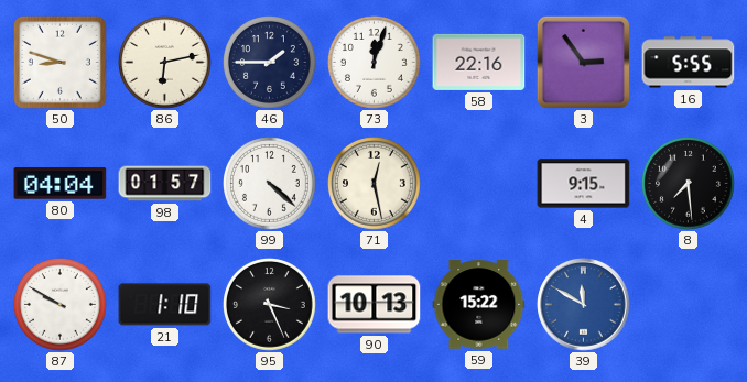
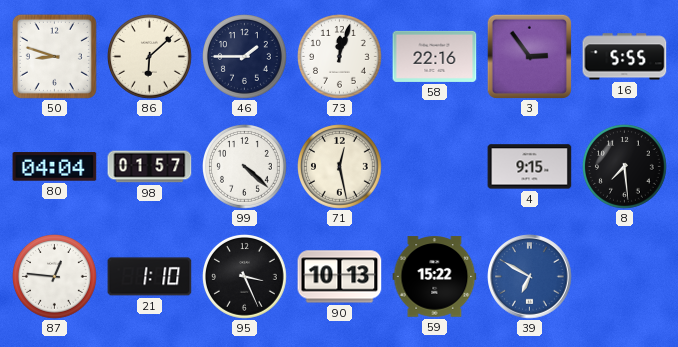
86: 6:13 -> 6:08
87: 9:50 -> 12:46
39: 11:50 -> 6:50
